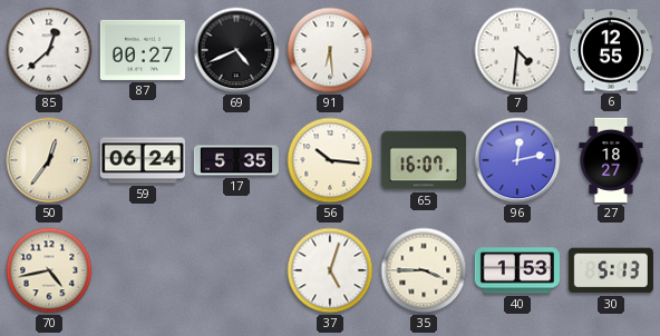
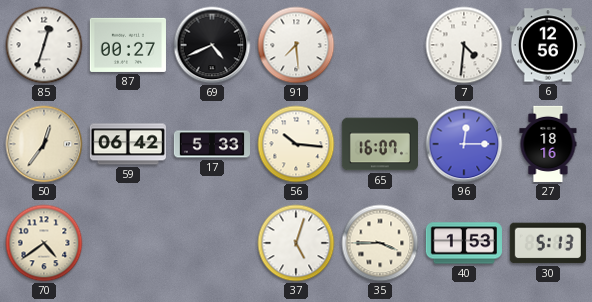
85: 12:38 -> 12:33
91: 6:29 -> 7:29
6: 12:55 -> 12:56
59: 06:24 -> 06:42
17: 5:35 -> 5:33
96: 12:13 -> 12:15
27: 18:27 -> 18:16
70: 4:43 -> 4:39
